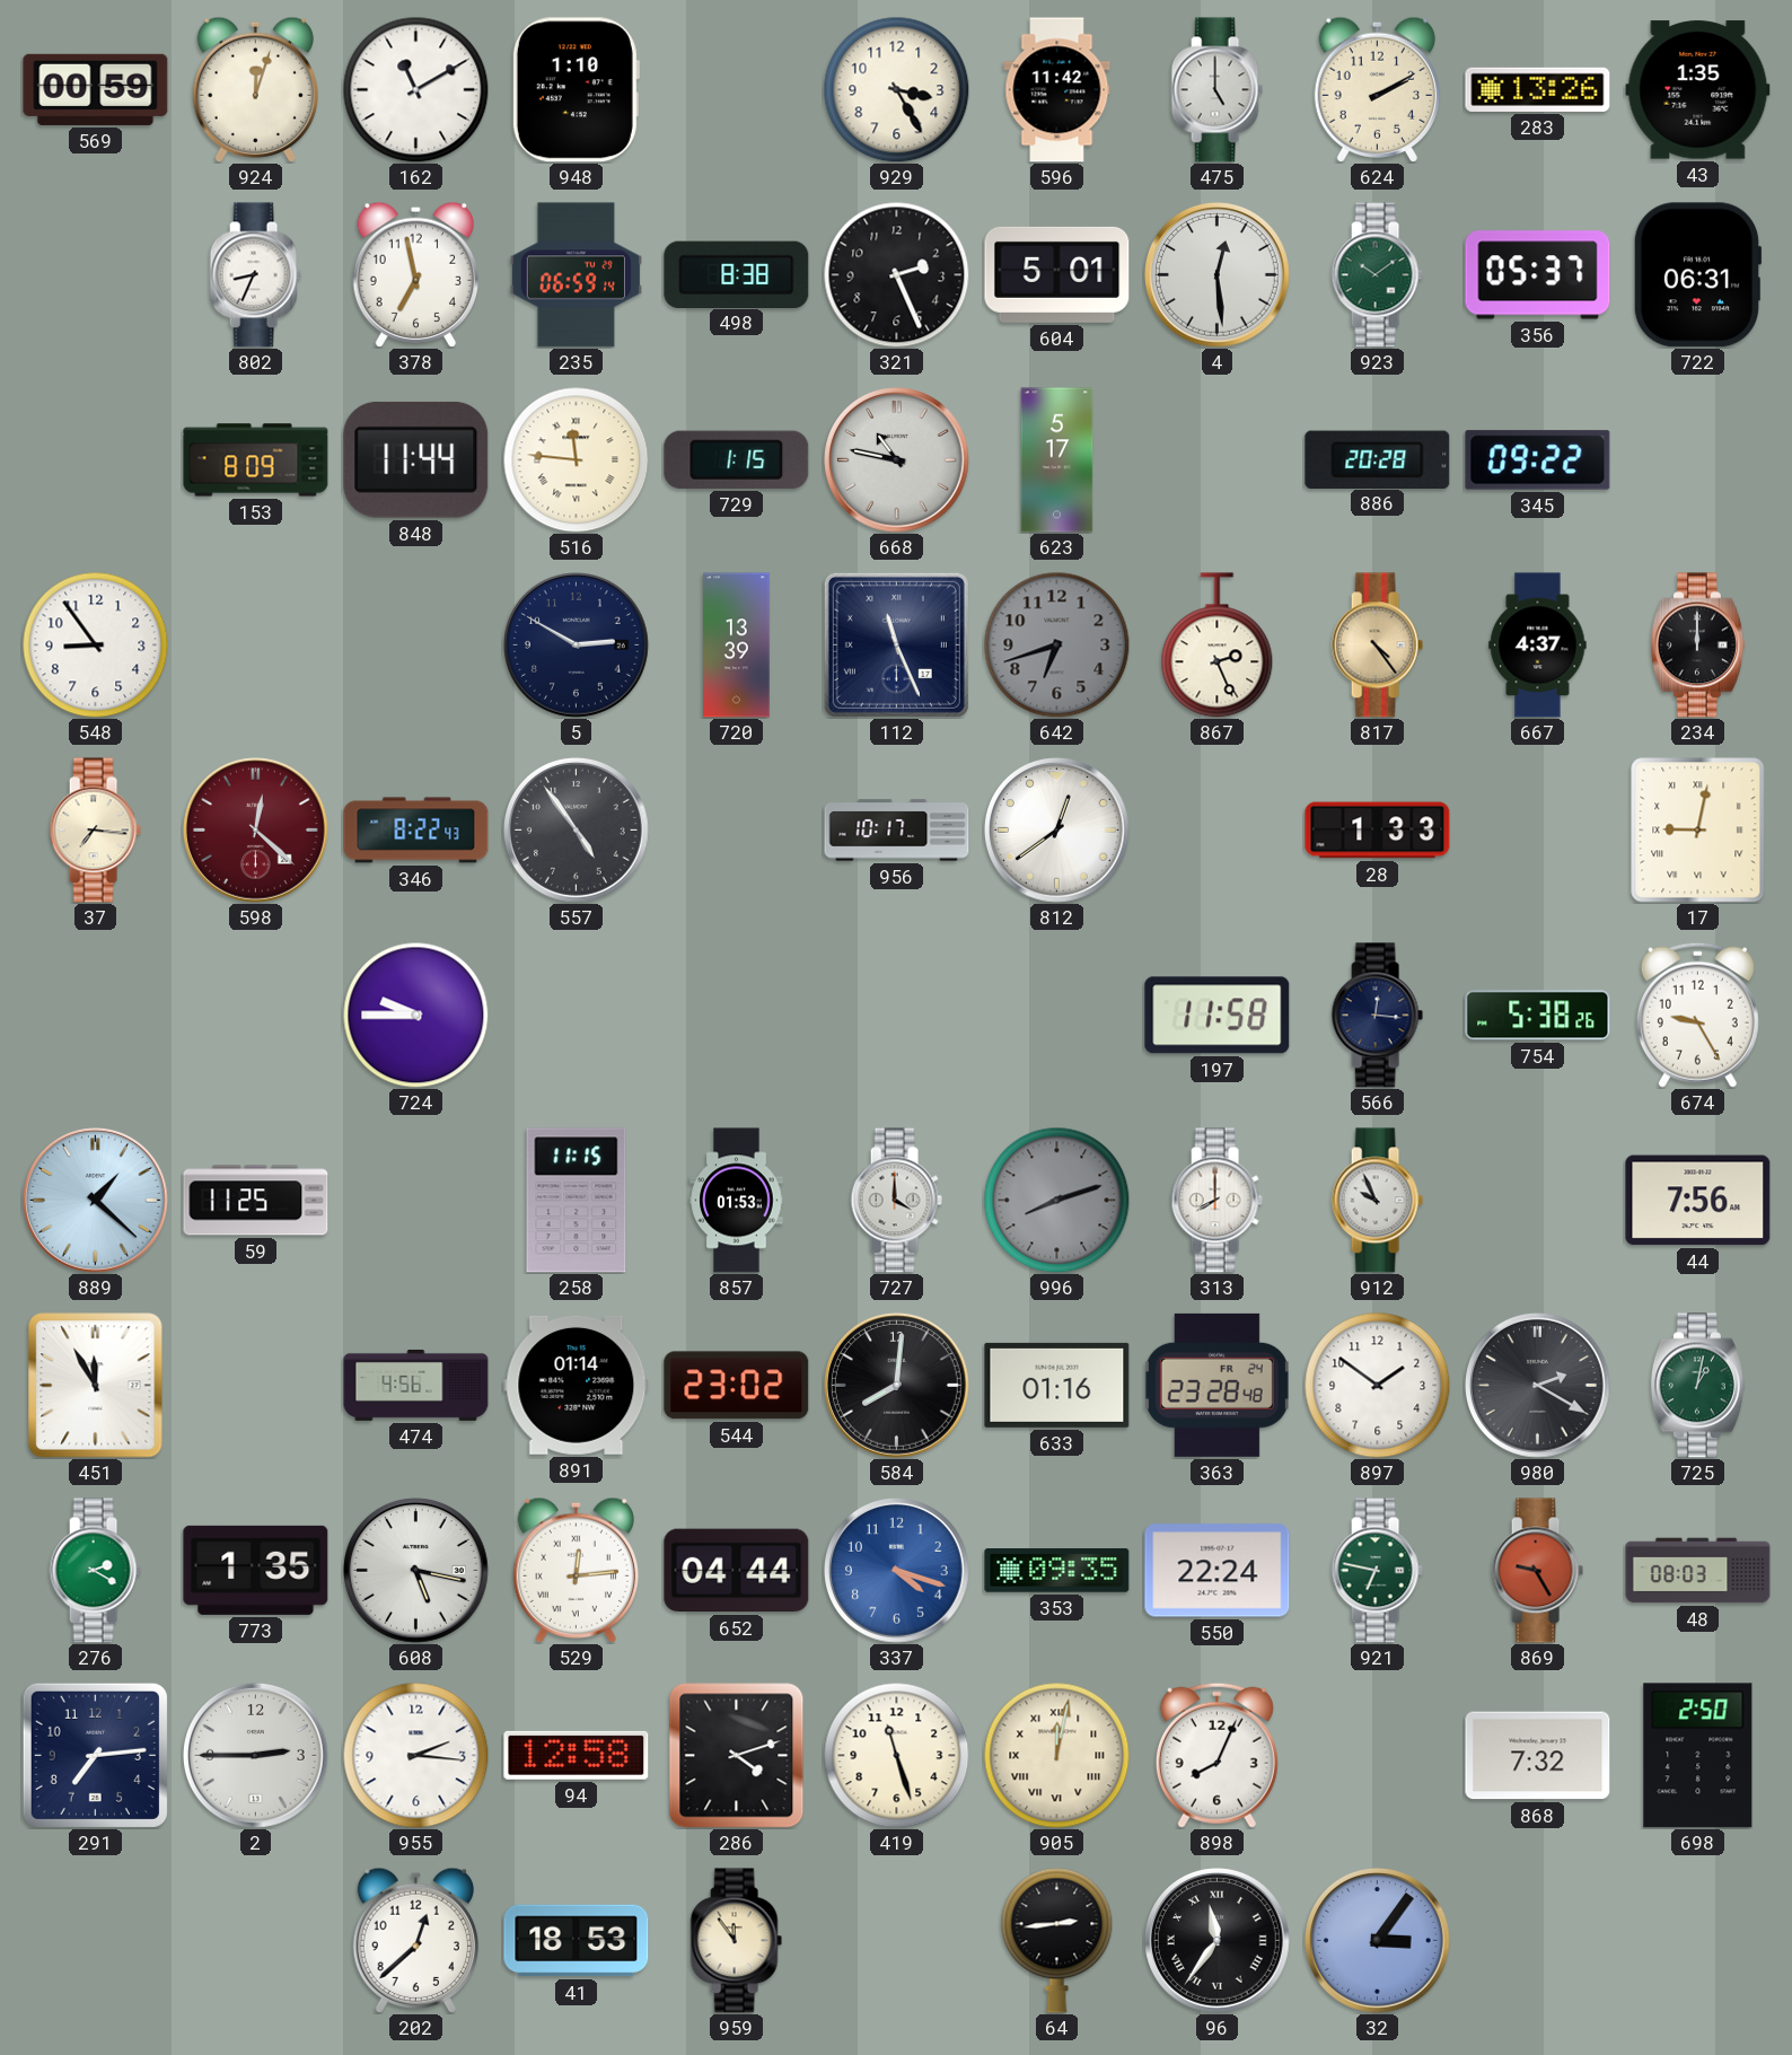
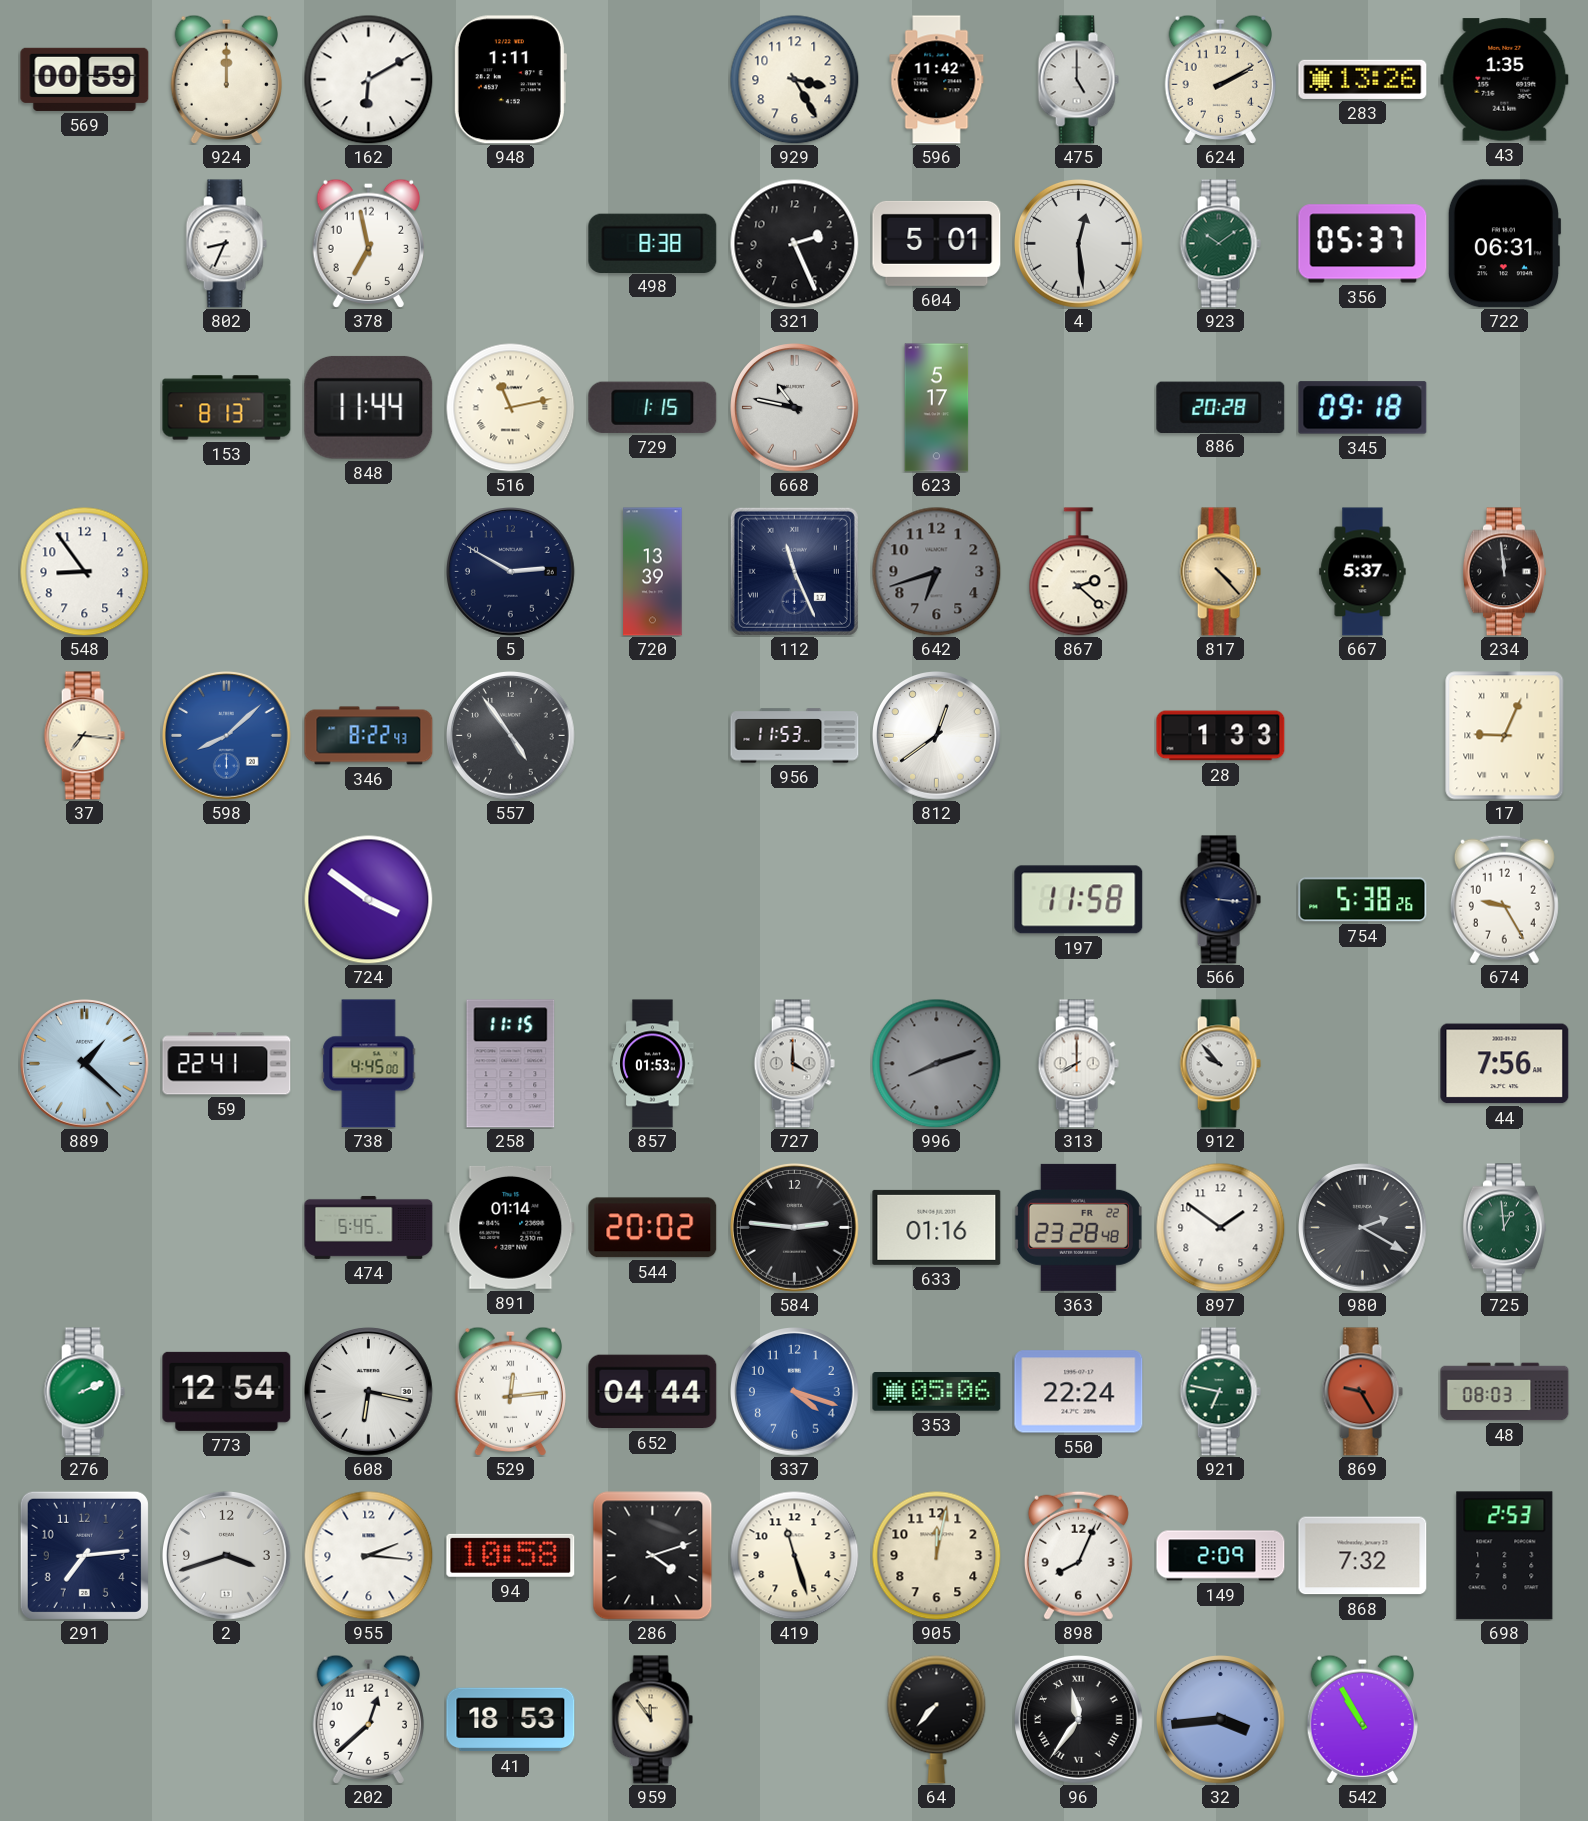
924: 12:03 -> 12:00
162: 11:10 -> 6:10
948: 1:10 -> 1:11
235: 06:59 -> none
153: 8:09 -> 8:13
516: 11:46 -> 11:13
345: 09:22 -> 09:18
867: 2:26 -> 2:22
817: 4:24 -> 4:23
667: 4:37 -> 5:37
234: 12:00 -> 11:59
598: 12:22 -> 8:08
598 dial: burgundy -> blue
956: 10:17 -> 11:53
17: 9:02 -> 9:04
724: 9:45 -> 3:51
566: 12:16 -> 3:16
59: 11:25 -> 22:41
738: none -> 4:45
912: 9:56 -> 9:53
451: 11:55 -> none
474: 4:56 -> 5:45
544: 23:02 -> 20:02
584: 8:01 -> 2:46
363 date: FR 24 -> FR 22
725: 1:02 -> 12:59
276: 2:20 -> 2:11
773: 1:35 -> 12:54
608: 5:17 -> 6:17
353: 09:35 -> 05:06
2: 2:45 -> 3:42
94: 12:58 -> 10:58
905 numerals: Roman -> Arabic
149: none -> 2:09
698: 2:50 -> 2:53
64: 2:44 -> 7:37
32: 3:06 -> 3:44
542: none -> 10:55
